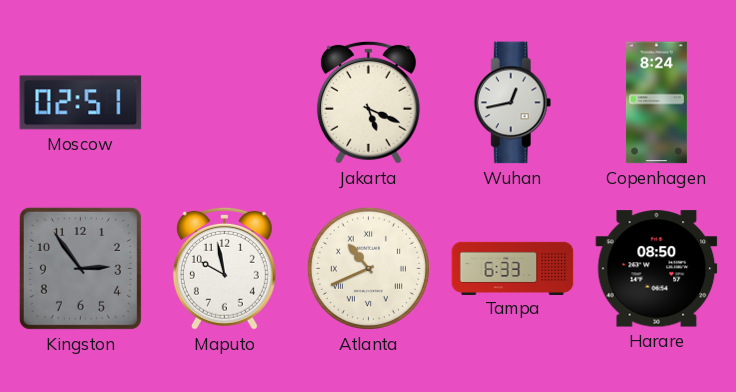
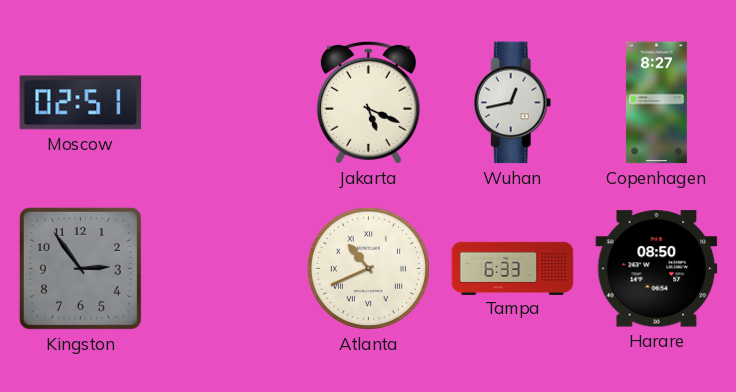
Copenhagen: 8:24 -> 8:27
Maputo: 9:58 -> none
